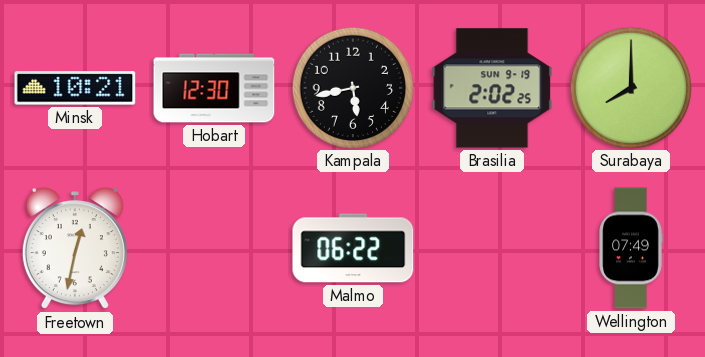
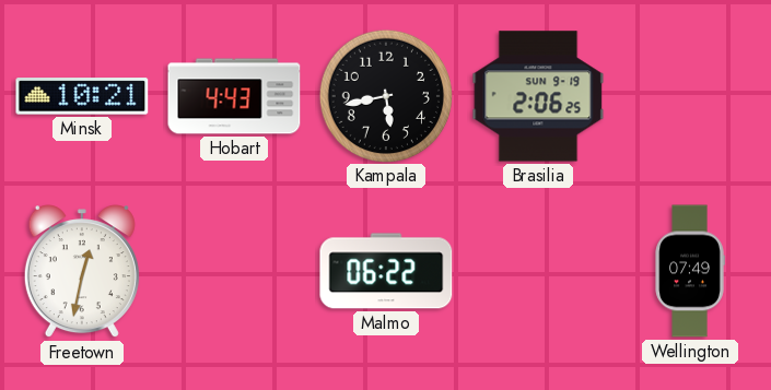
Hobart: 12:30 -> 4:43
Brasilia: 2:02 -> 2:06
Surabaya: 8:00 -> none
